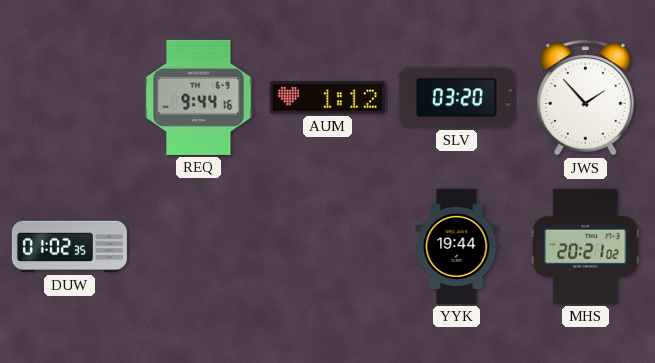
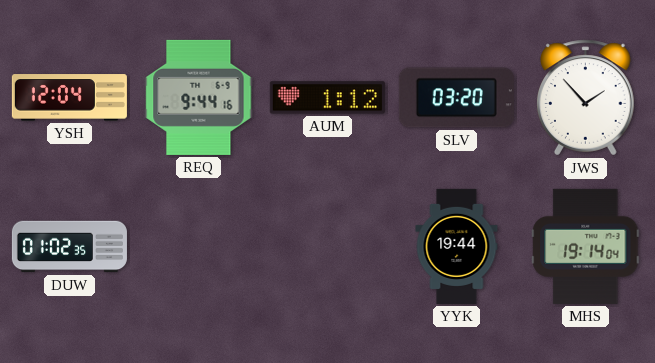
YSH: none -> 12:04
MHS: 20:21 -> 19:14
